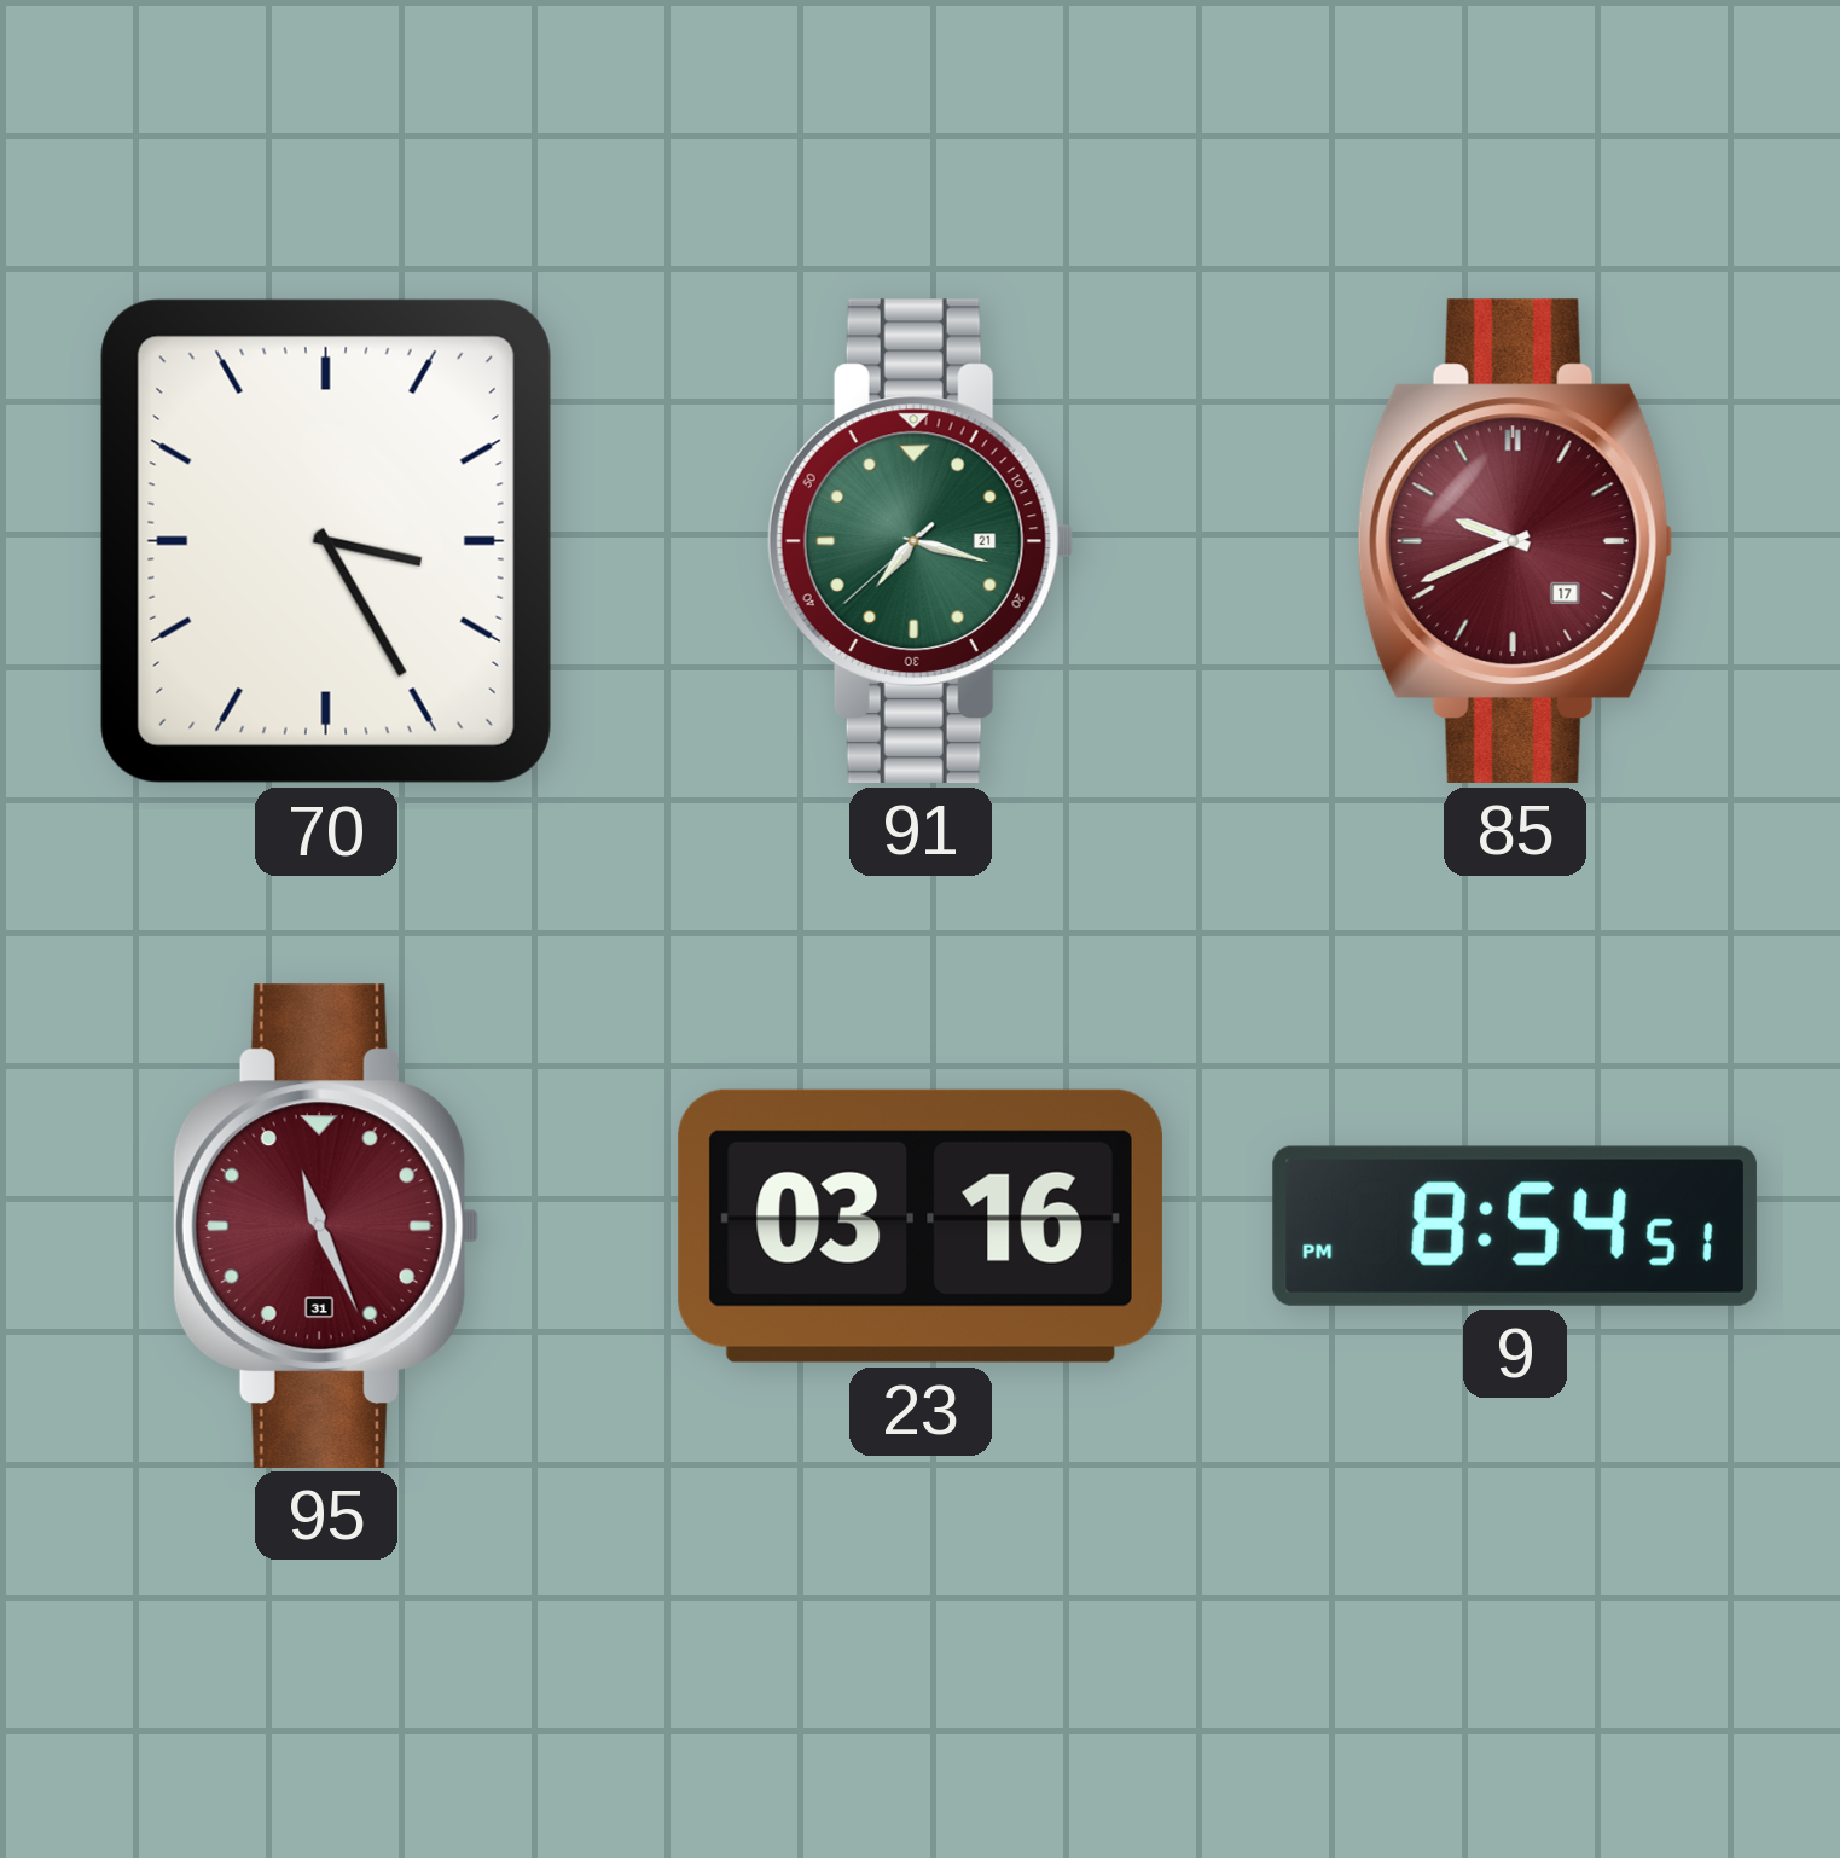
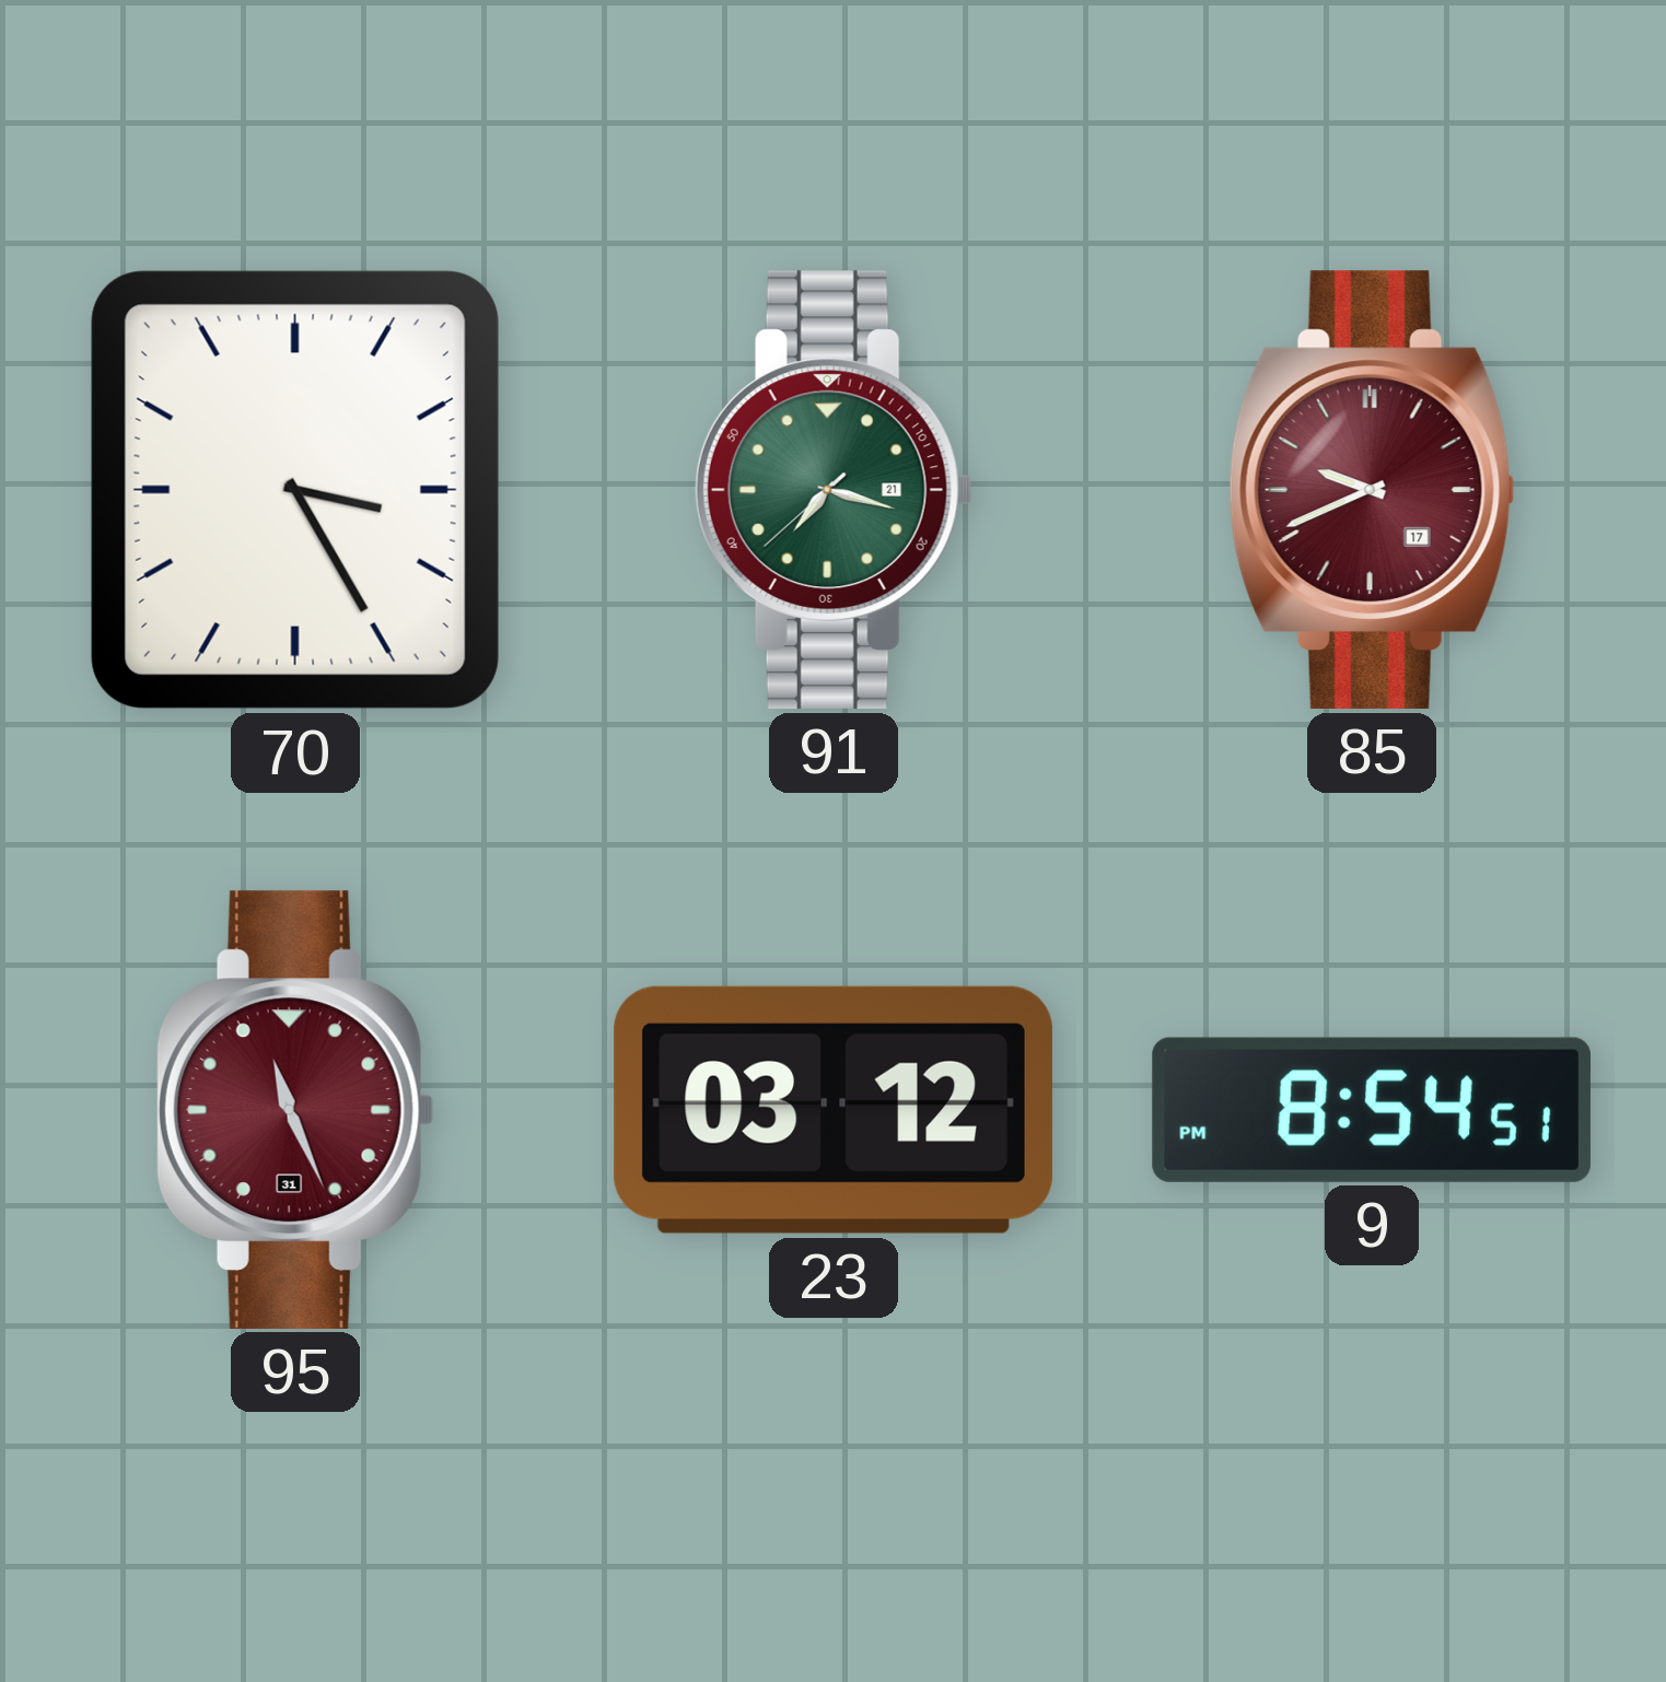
23: 03:16 -> 03:12
